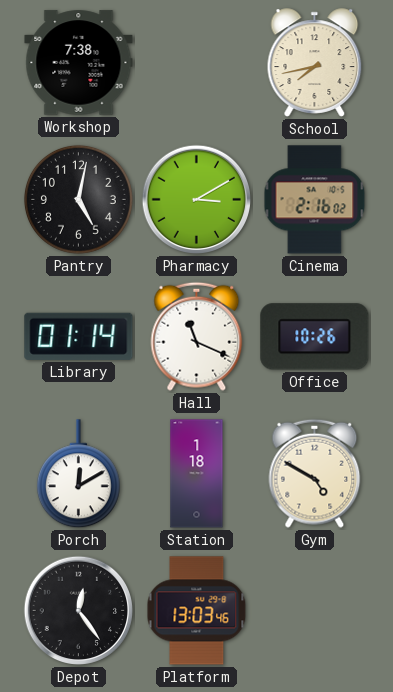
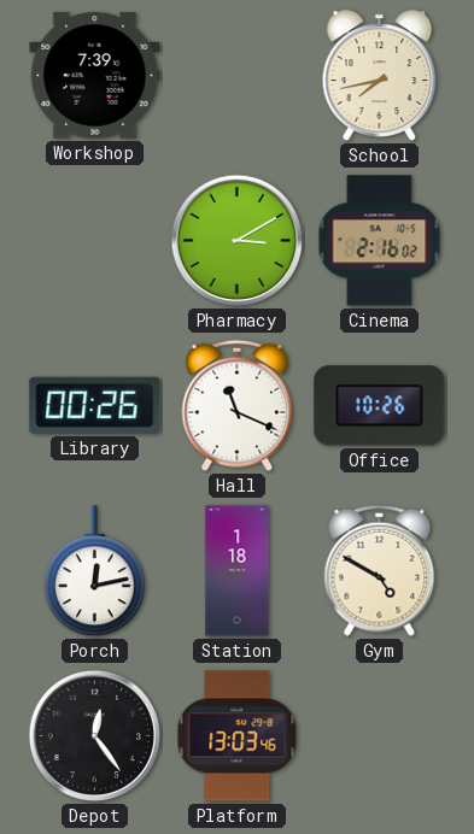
Workshop: 7:38 -> 7:39
Pantry: 5:02 -> none
Library: 01:14 -> 00:26
Porch: 12:10 -> 12:13
